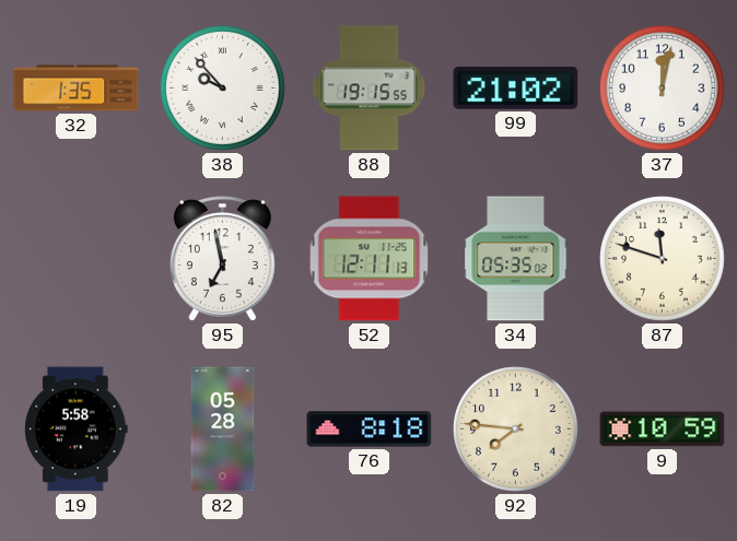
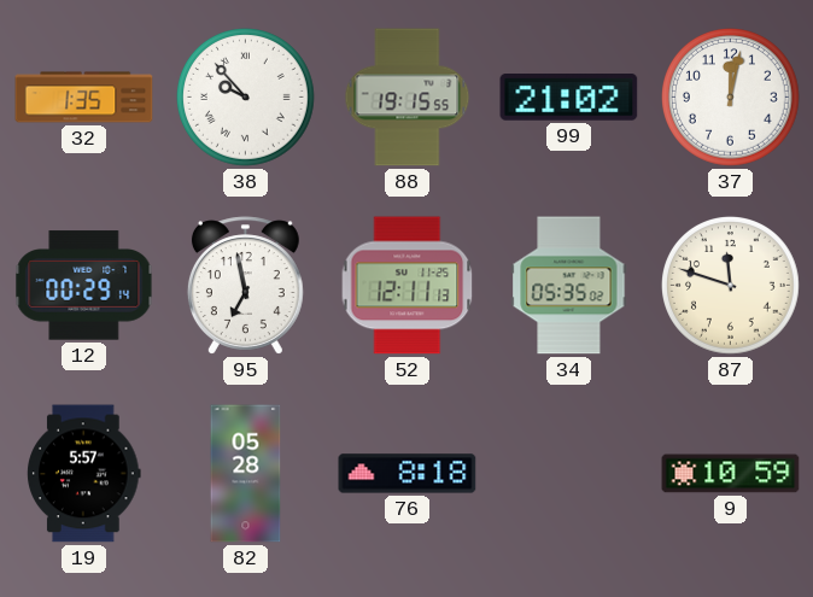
12: none -> 00:29
19: 5:58 -> 5:57
92: 7:46 -> none
